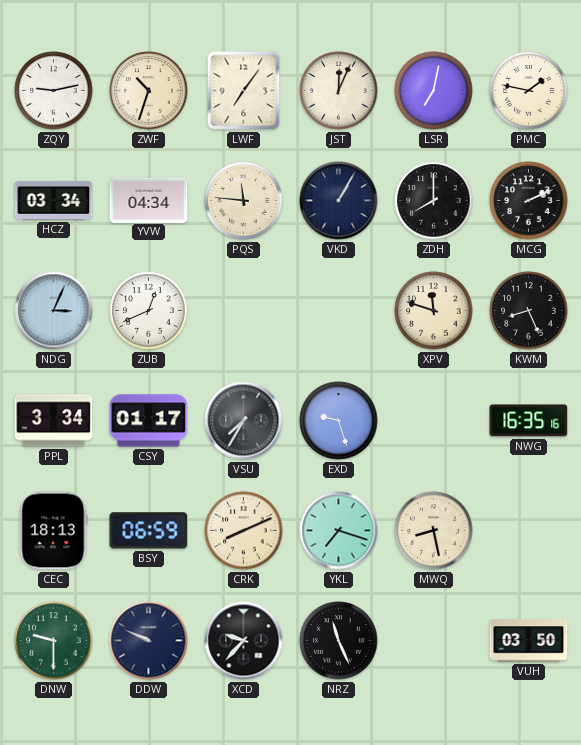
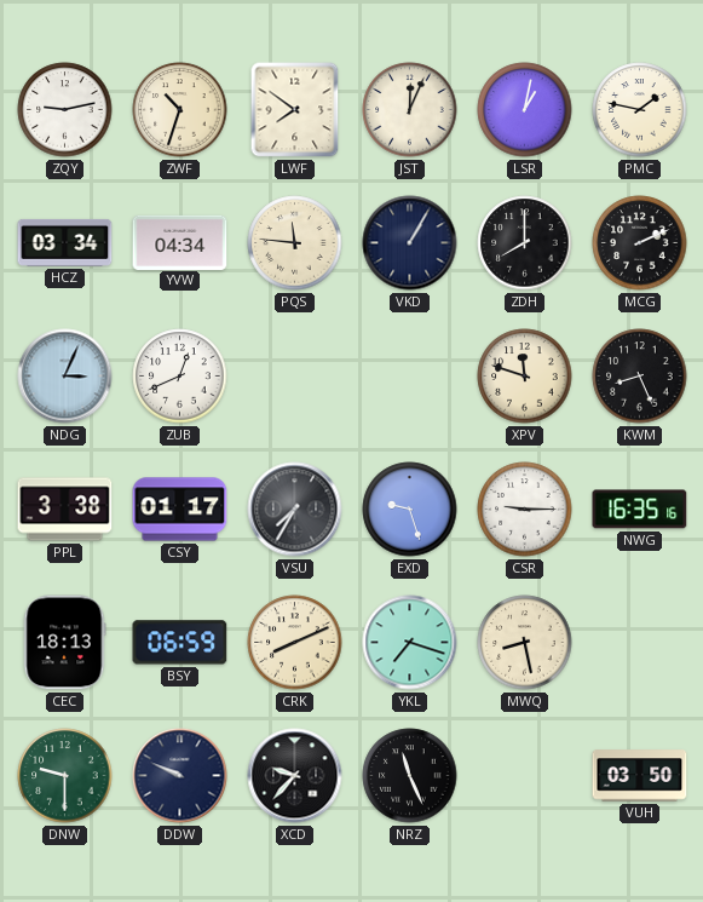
LWF: 7:06 -> 7:51
LSR: 7:02 -> 1:02
PPL: 3:34 -> 3:38
CSR: none -> 9:15
